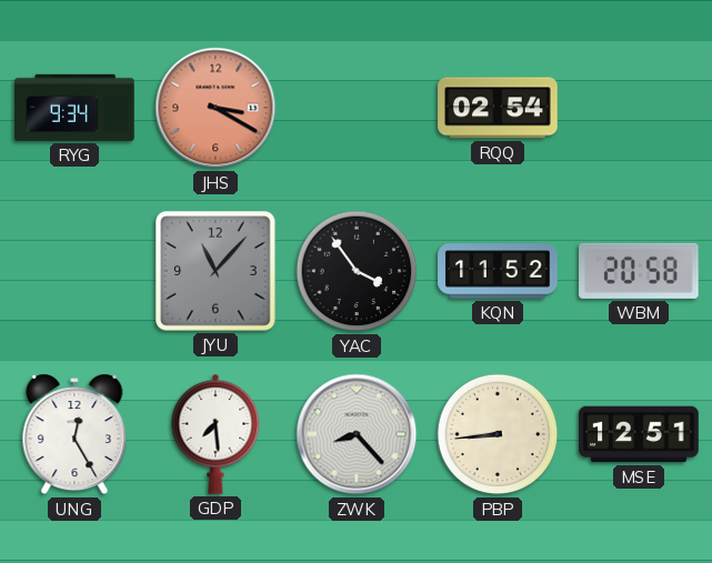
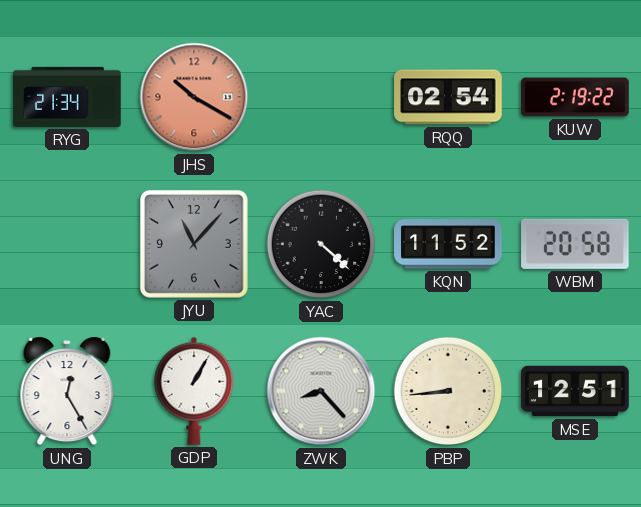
RYG: 9:34 -> 21:34
JHS: 3:20 -> 10:20
KUW: none -> 2:19
YAC: 3:54 -> 4:22
GDP: 7:29 -> 1:05
